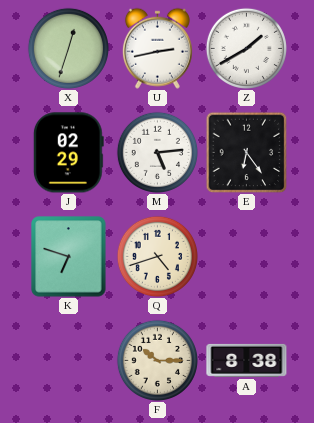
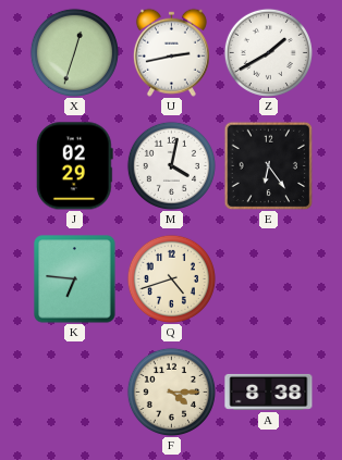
M: 5:14 -> 4:02
K: 6:48 -> 6:46
F: 10:15 -> 4:15
